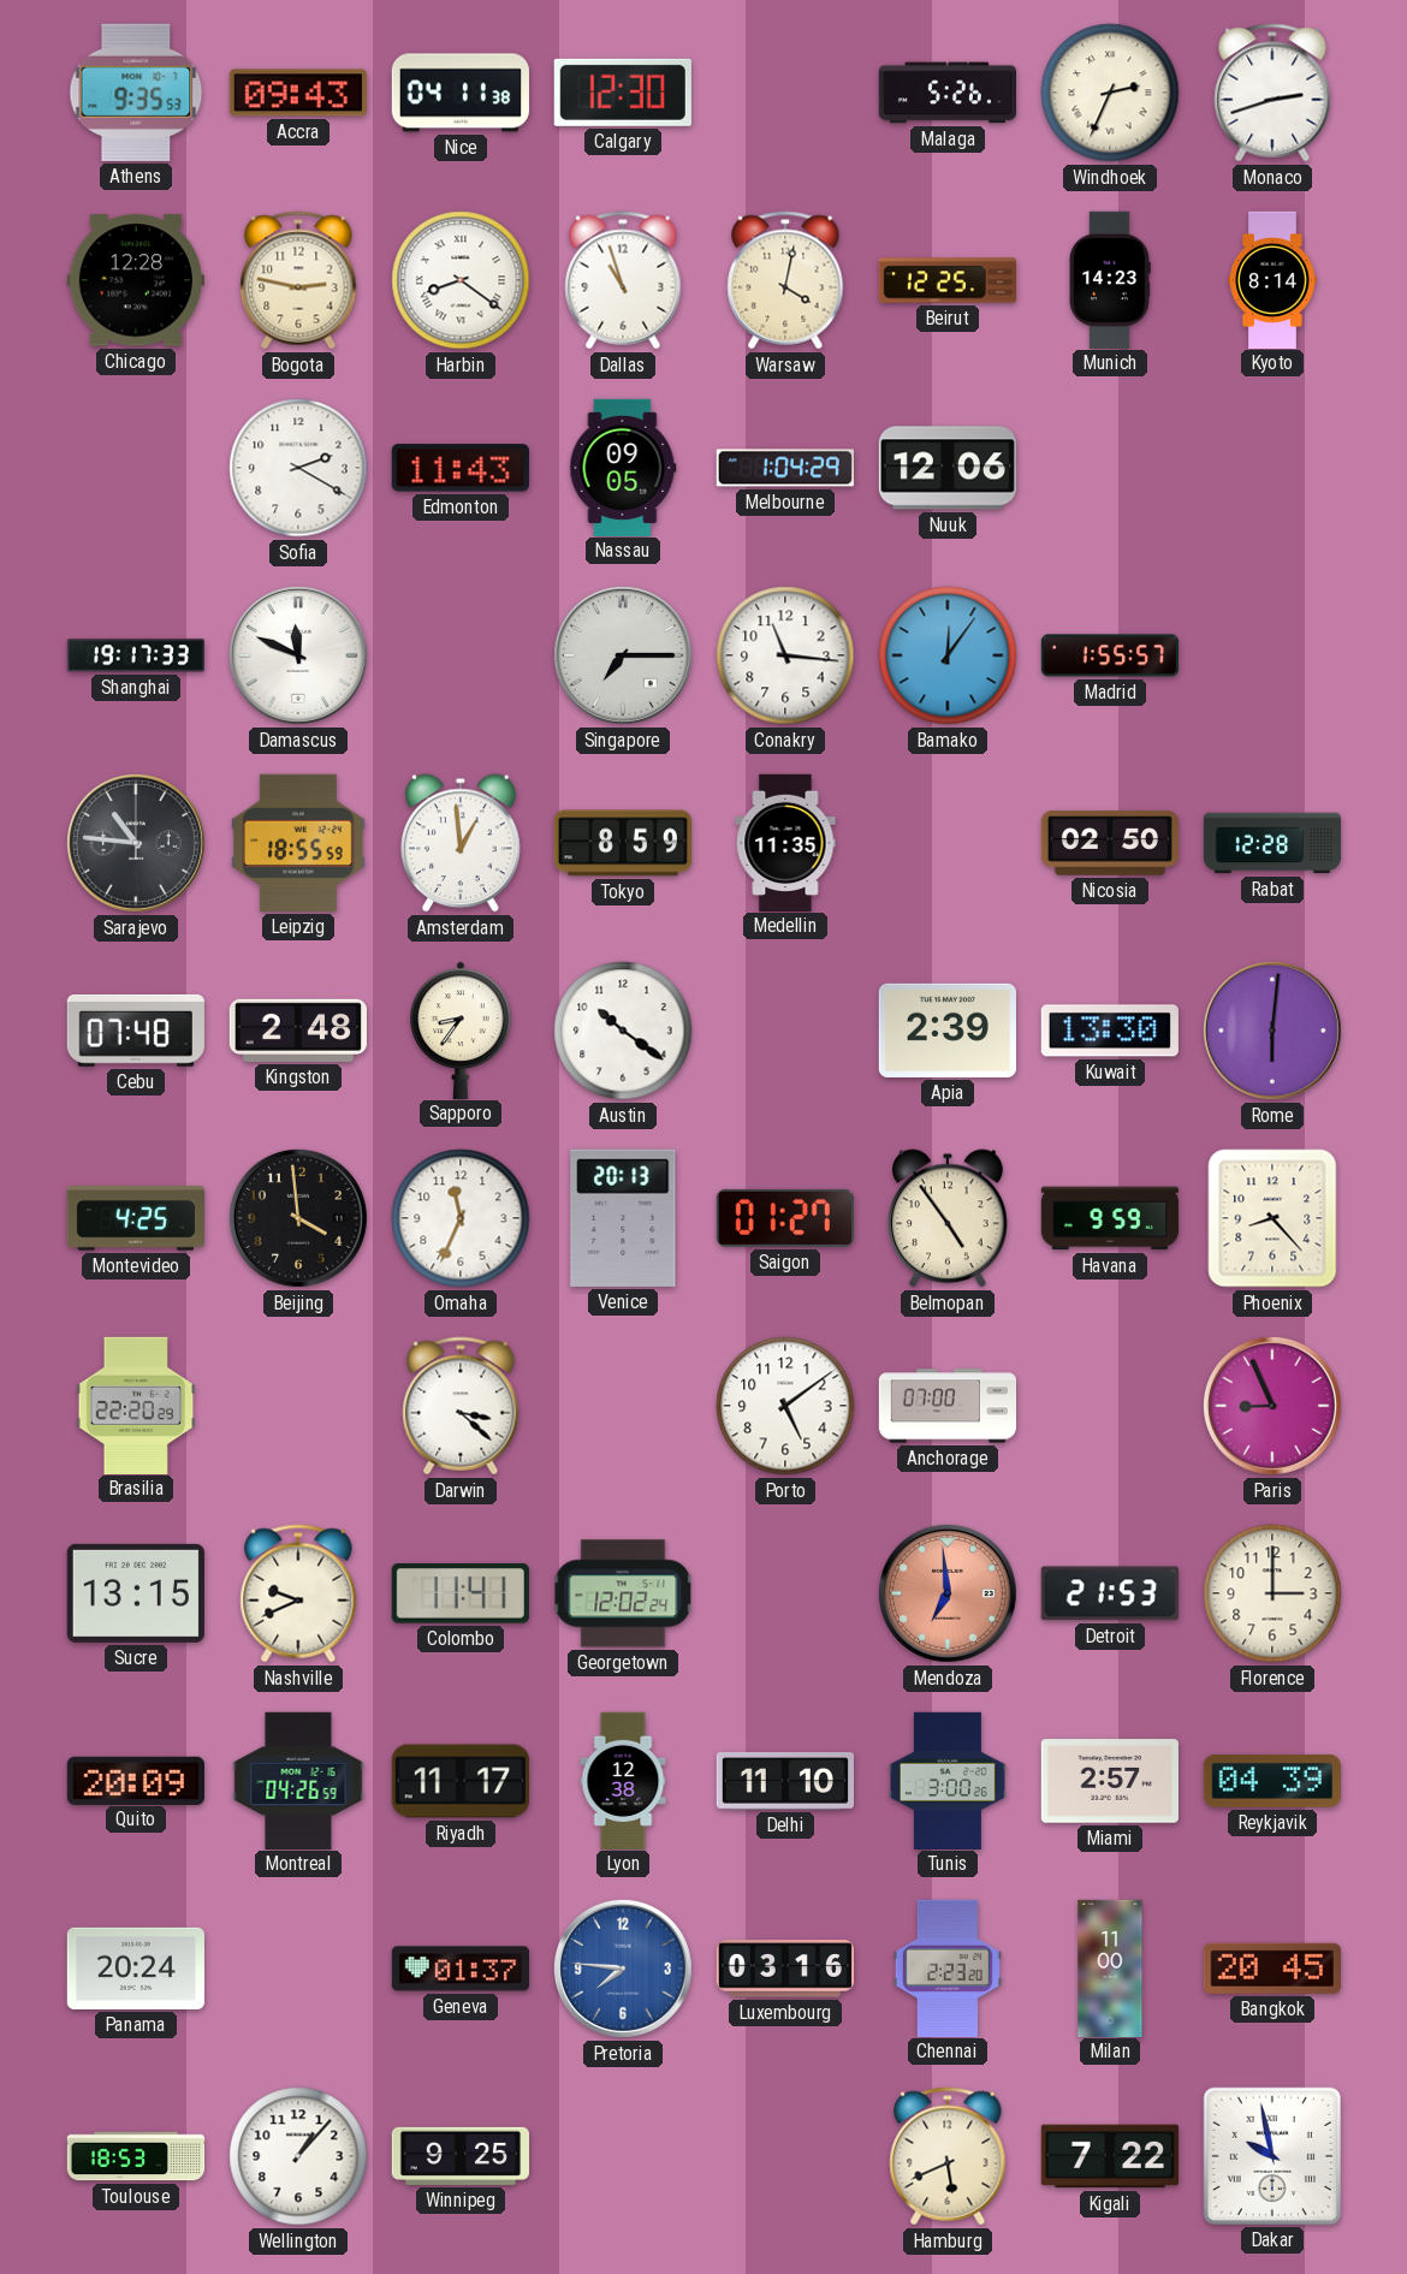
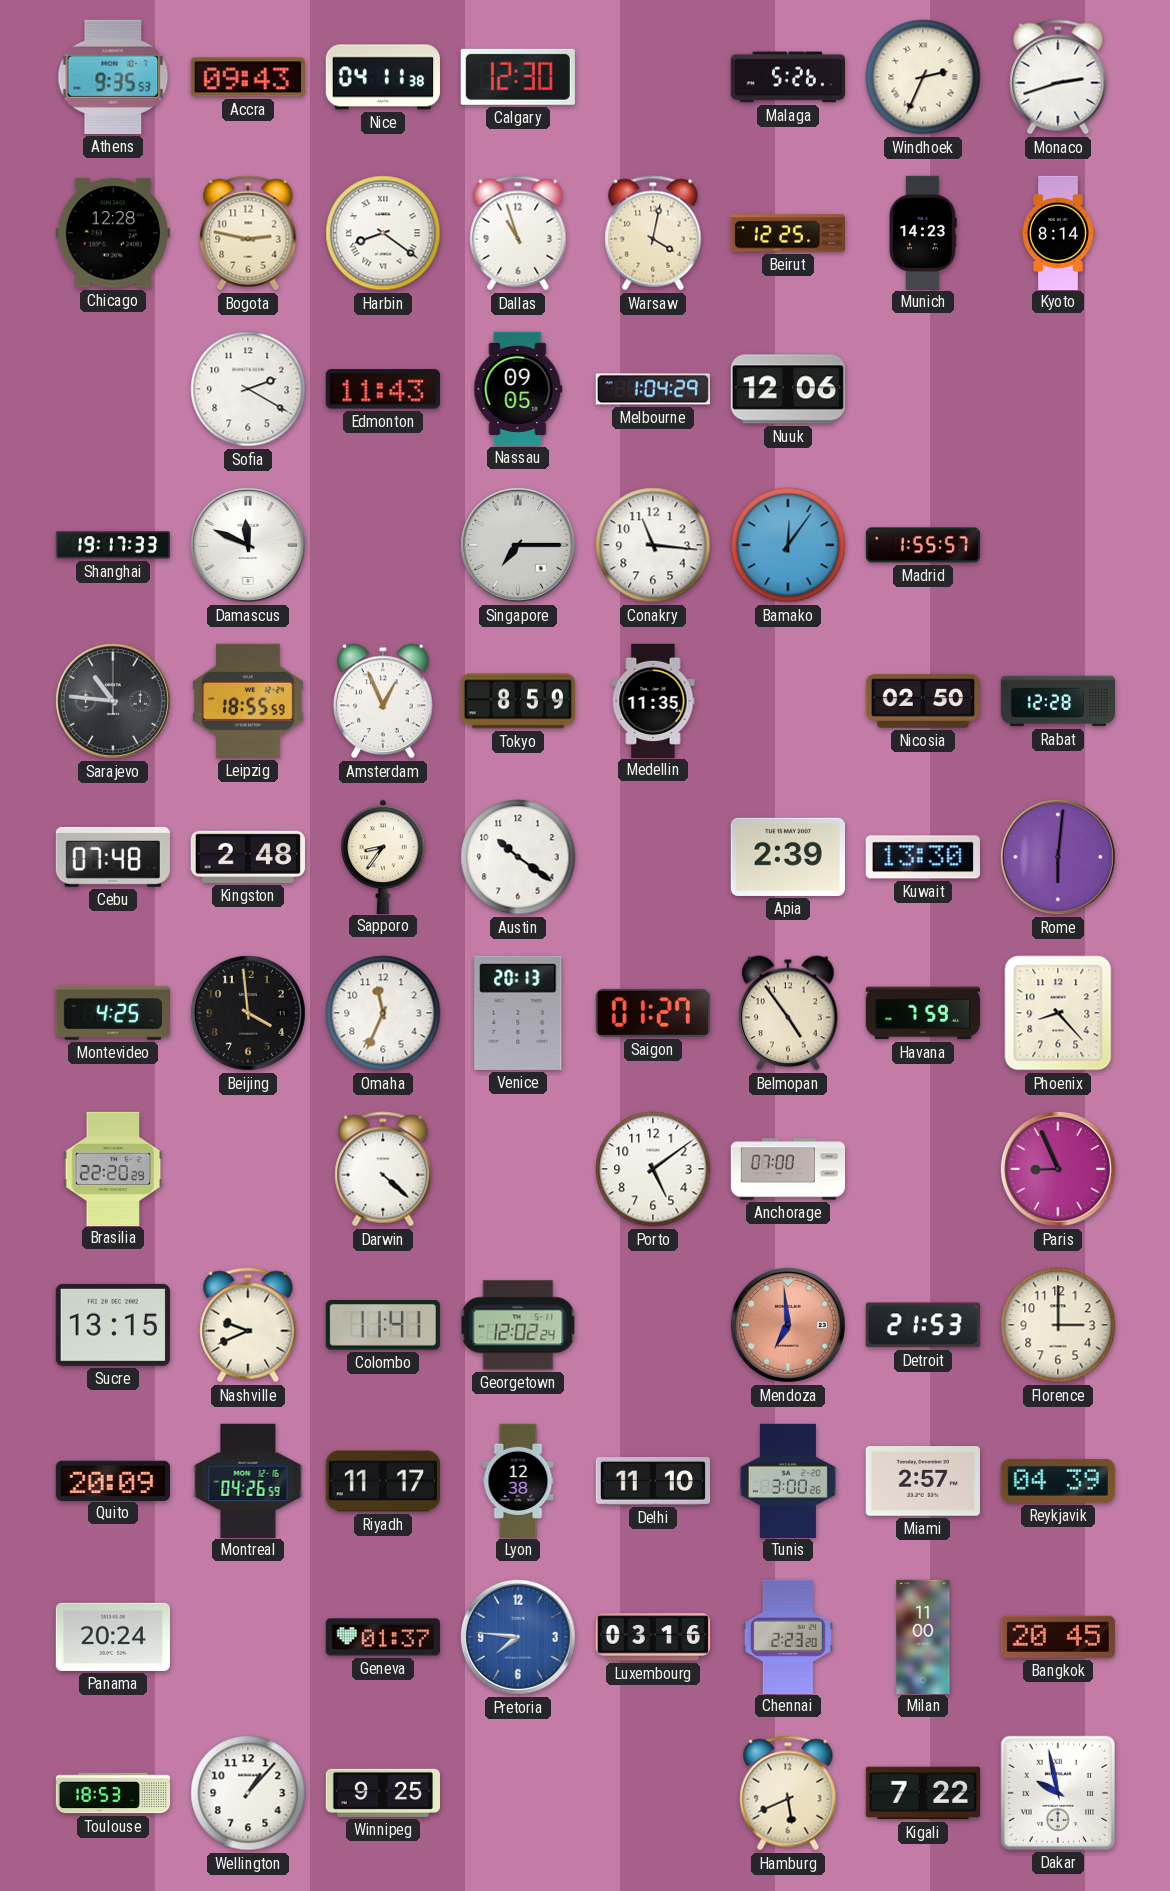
Amsterdam: 12:59 -> 12:56
Havana: 9:59 -> 7:59
Darwin: 3:22 -> 4:22
